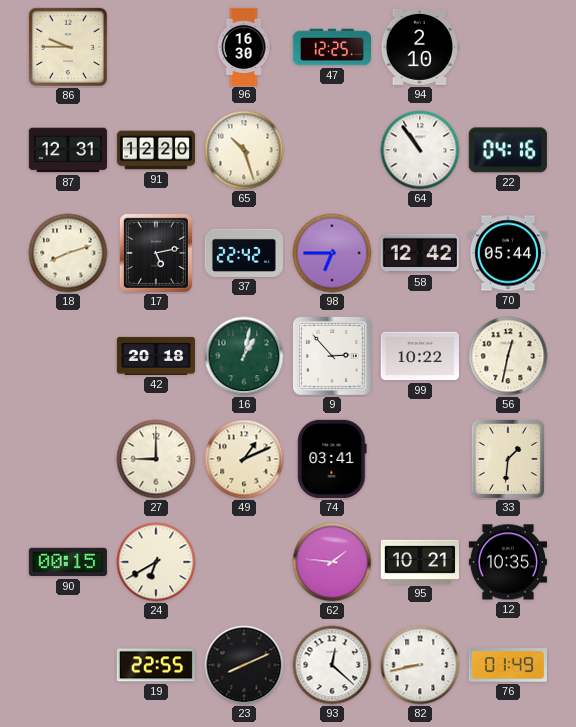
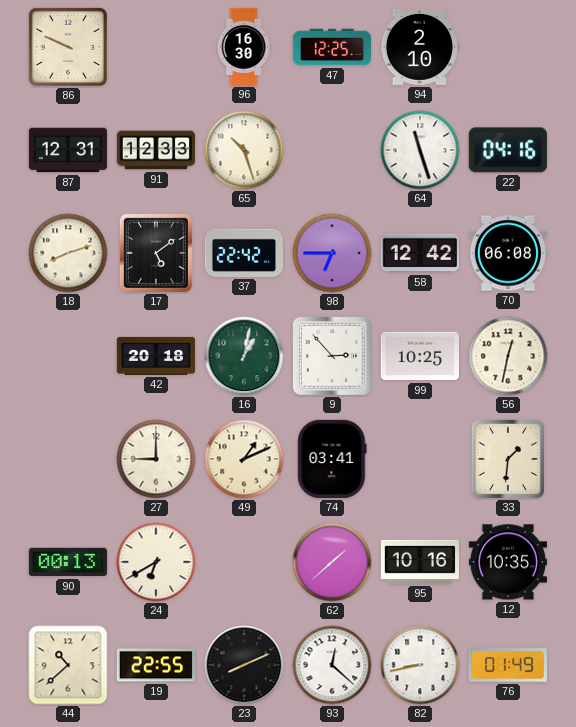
86: 9:45 -> 9:49
91: 12:20 -> 12:33
64: 10:54 -> 11:27
17: 5:13 -> 5:09
70: 05:44 -> 06:08
99: 10:22 -> 10:25
90: 00:15 -> 00:13
62: 1:46 -> 1:38
95: 10:21 -> 10:16
44: none -> 10:38
